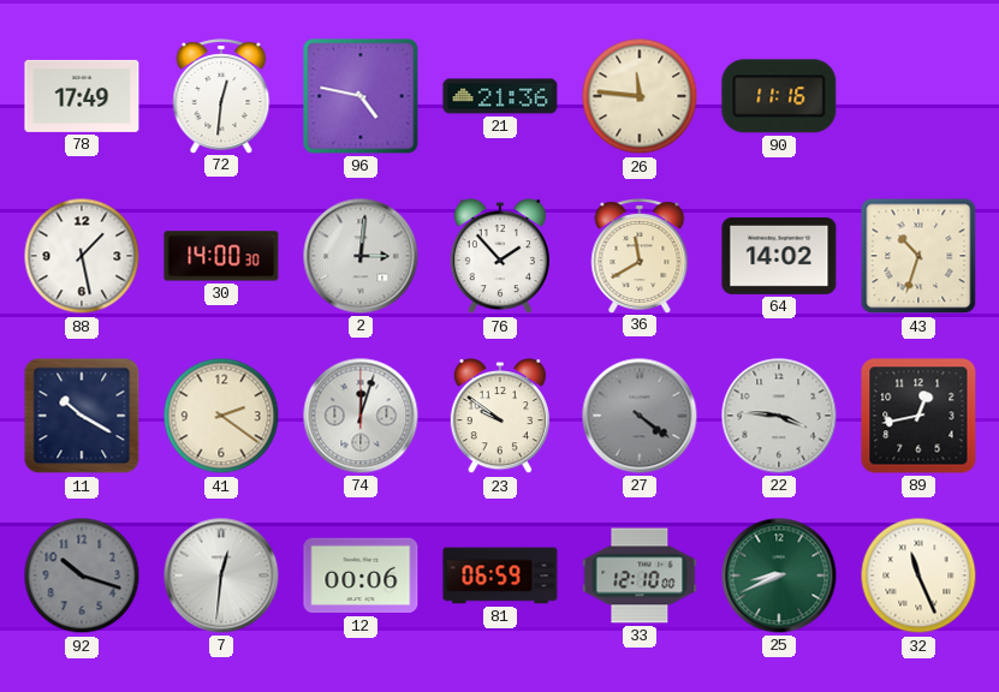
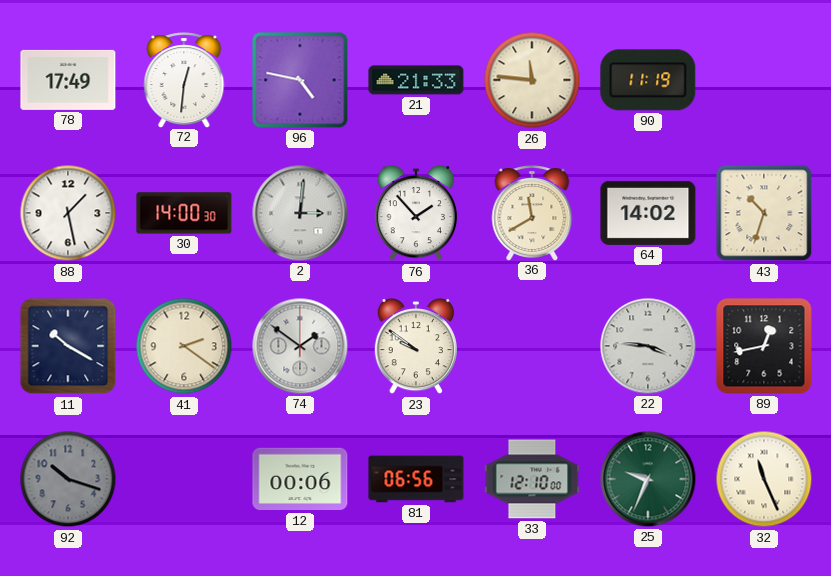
21: 21:36 -> 21:33
90: 11:16 -> 11:19
74: 12:03 -> 1:51
27: 4:21 -> none
7: 12:31 -> none
81: 06:59 -> 06:56
25: 8:41 -> 9:34
